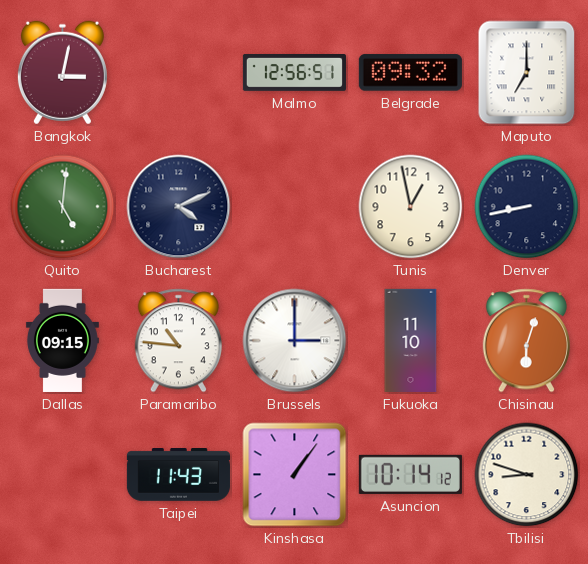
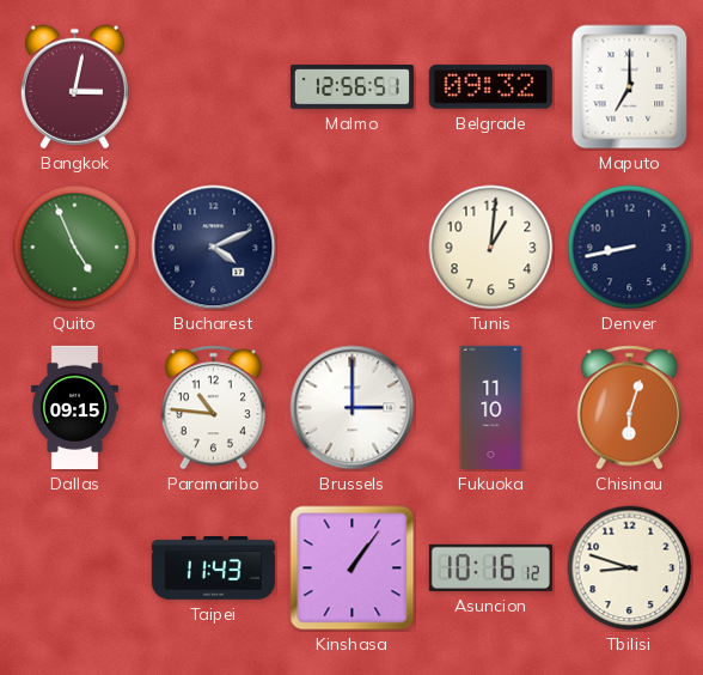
Quito: 5:01 -> 4:56
Tunis: 12:58 -> 1:01
Asuncion: 10:14 -> 10:16
